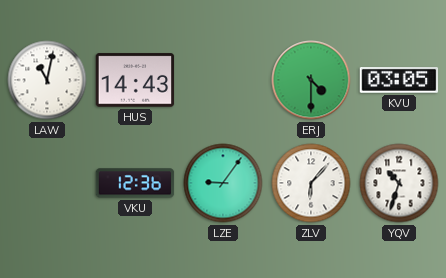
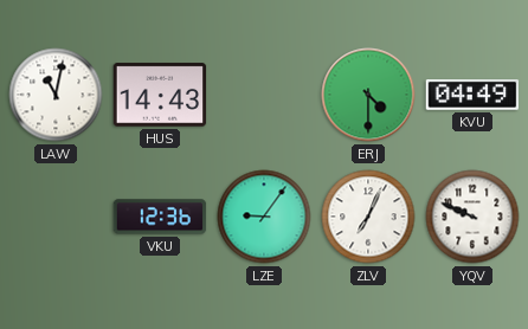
KVU: 03:05 -> 04:49
ZLV: 6:07 -> 7:04
YQV: 10:33 -> 9:49
